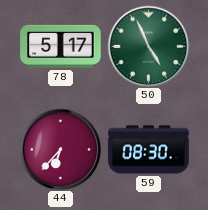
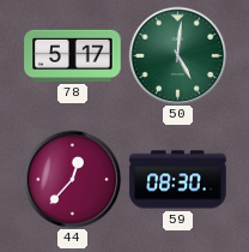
50: 4:56 -> 5:01
44: 6:37 -> 12:37
